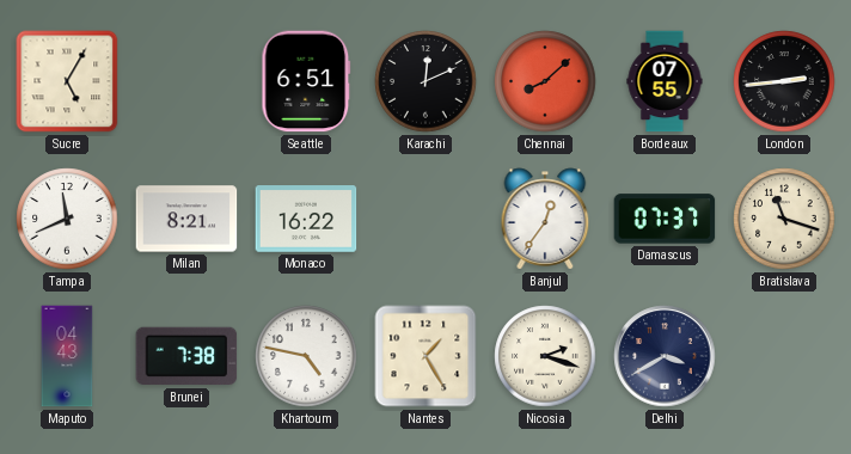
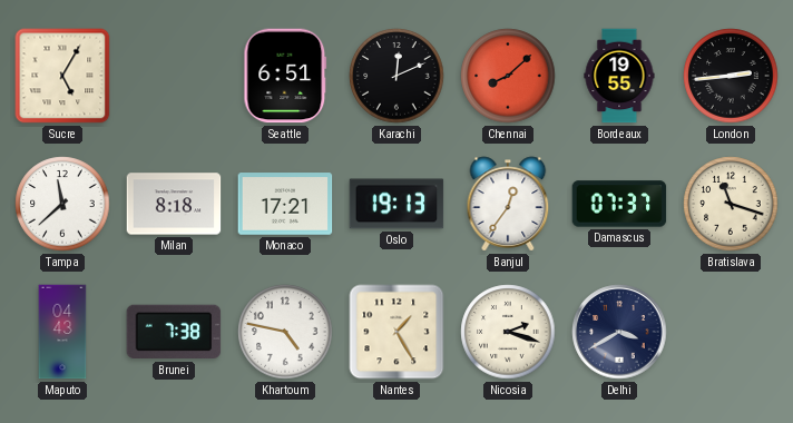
Bordeaux: 07:55 -> 19:55
Tampa: 11:41 -> 11:38
Milan: 8:21 -> 8:18
Monaco: 16:22 -> 17:21
Oslo: none -> 19:13
